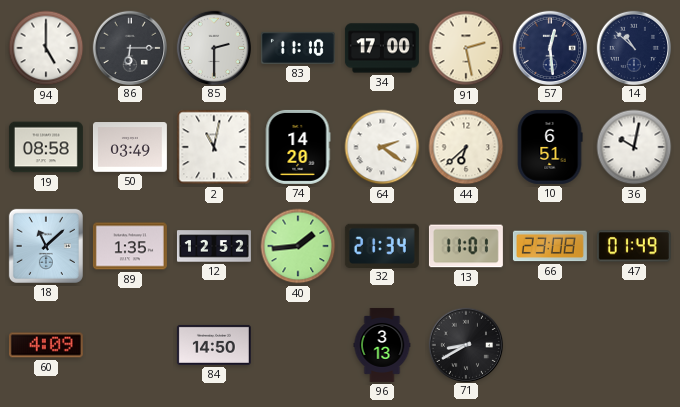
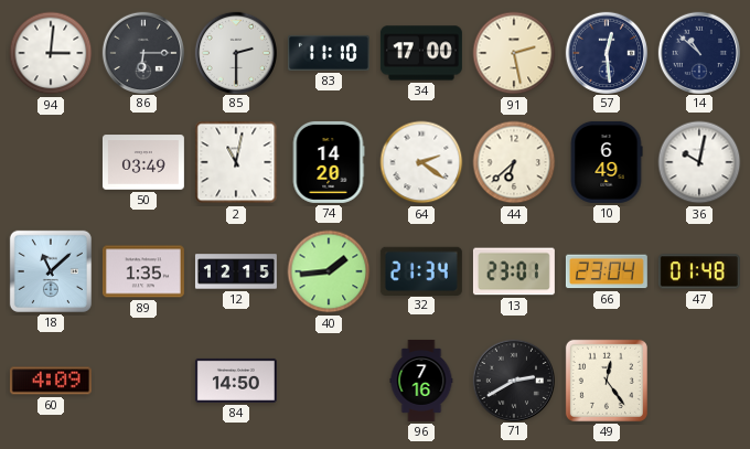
94: 5:00 -> 3:01
19: 08:58 -> none
10: 6:51 -> 6:49
12: 12:52 -> 12:15
13: 11:01 -> 23:01
66: 23:08 -> 23:04
47: 01:49 -> 01:48
96: 3:13 -> 7:16
71: 8:40 -> 2:40
49: none -> 12:24
